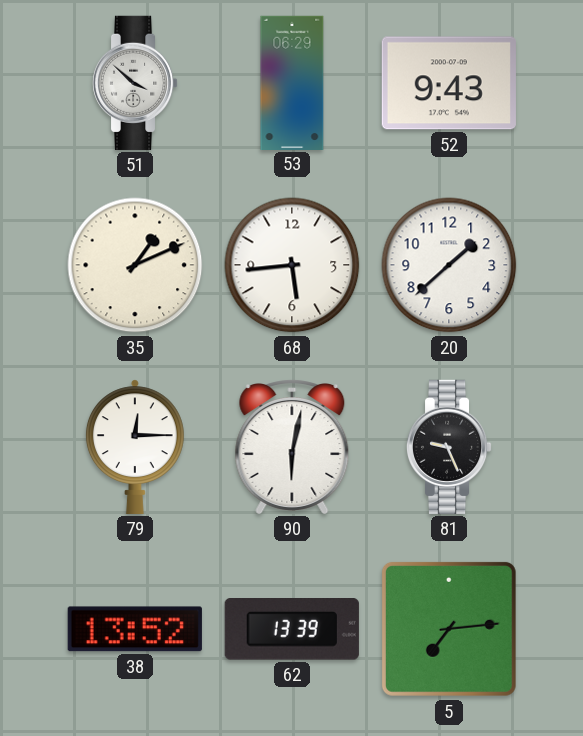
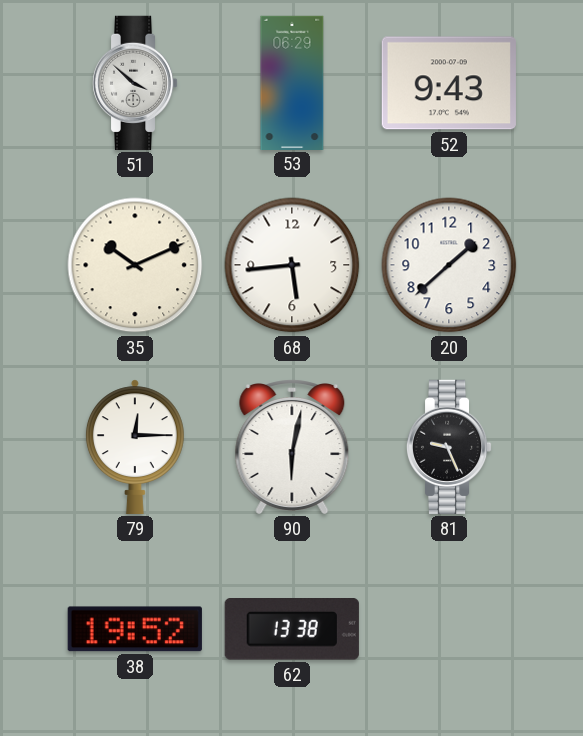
35: 1:11 -> 10:11
38: 13:52 -> 19:52
62: 13:39 -> 13:38
5: 7:14 -> none
